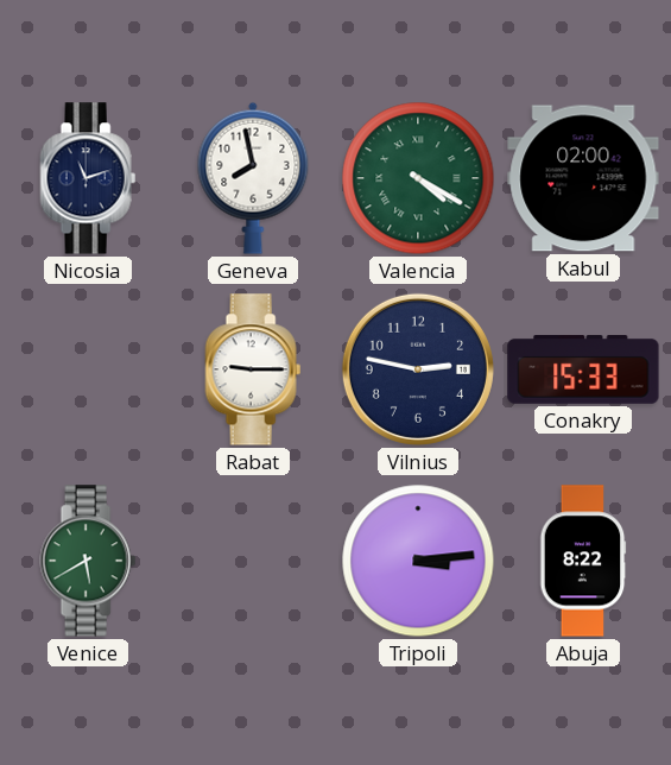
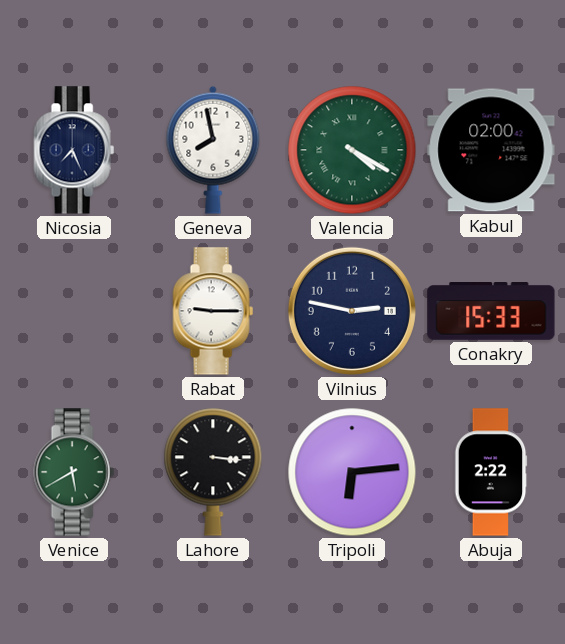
Nicosia: 11:12 -> 7:26
Lahore: none -> 3:16
Tripoli: 3:14 -> 6:14
Abuja: 8:22 -> 2:22
